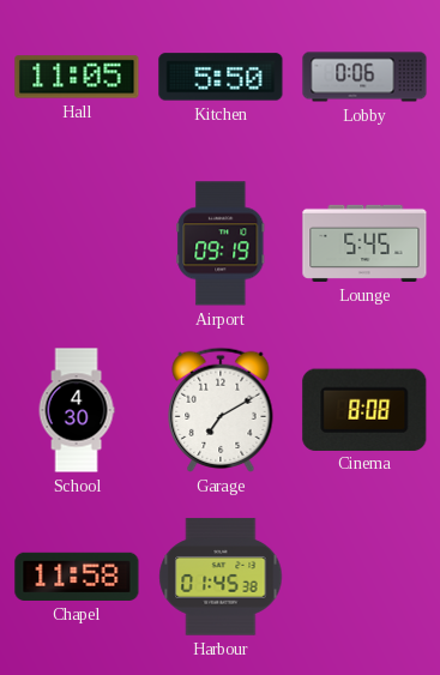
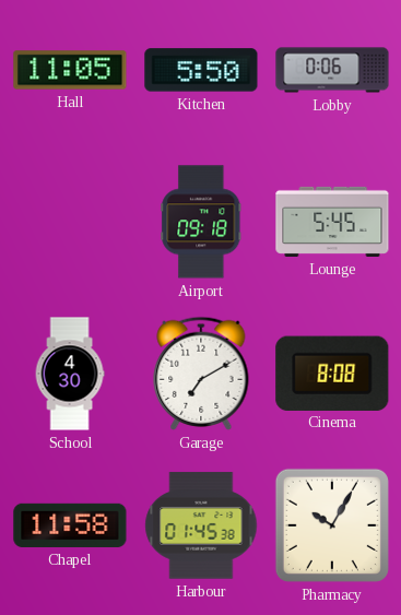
Airport: 09:19 -> 09:18
Pharmacy: none -> 10:05
